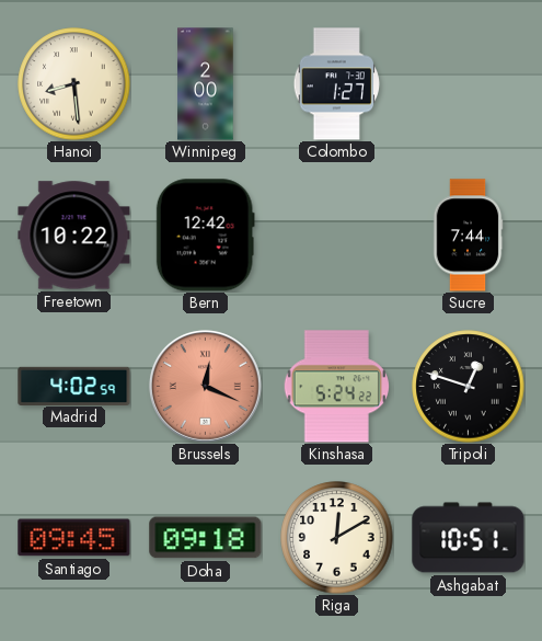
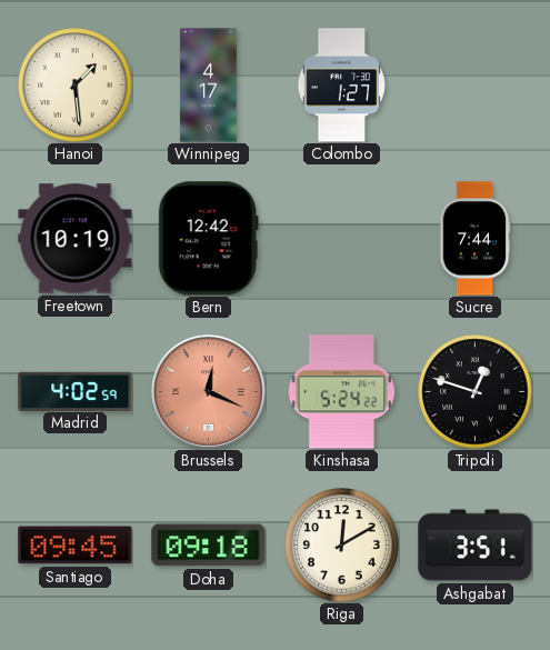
Hanoi: 8:29 -> 1:29
Winnipeg: 2:00 -> 4:17
Freetown: 10:22 -> 10:19
Ashgabat: 10:51 -> 3:51
